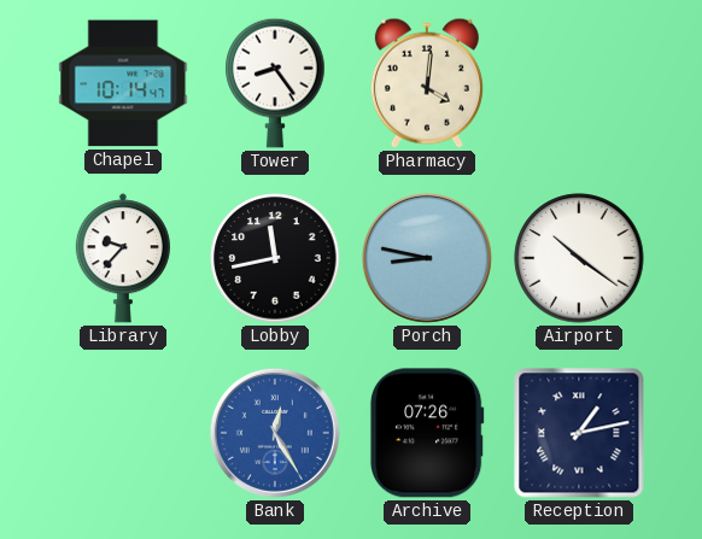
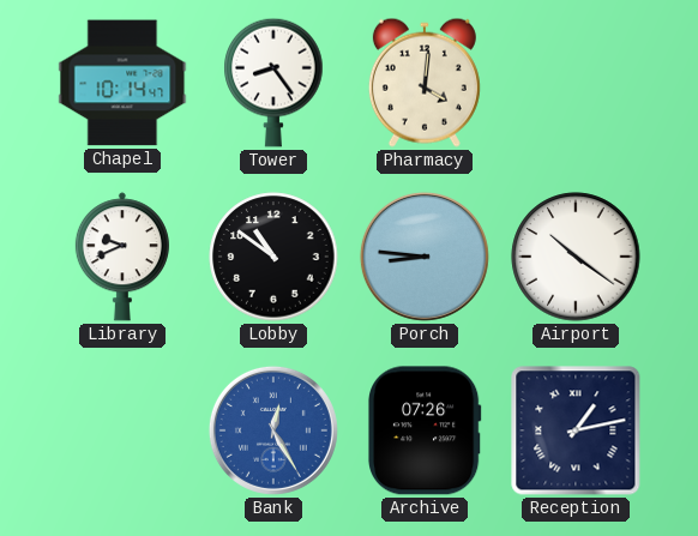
Library: 9:37 -> 9:41
Lobby: 11:43 -> 10:51
Porch: 8:47 -> 8:46
